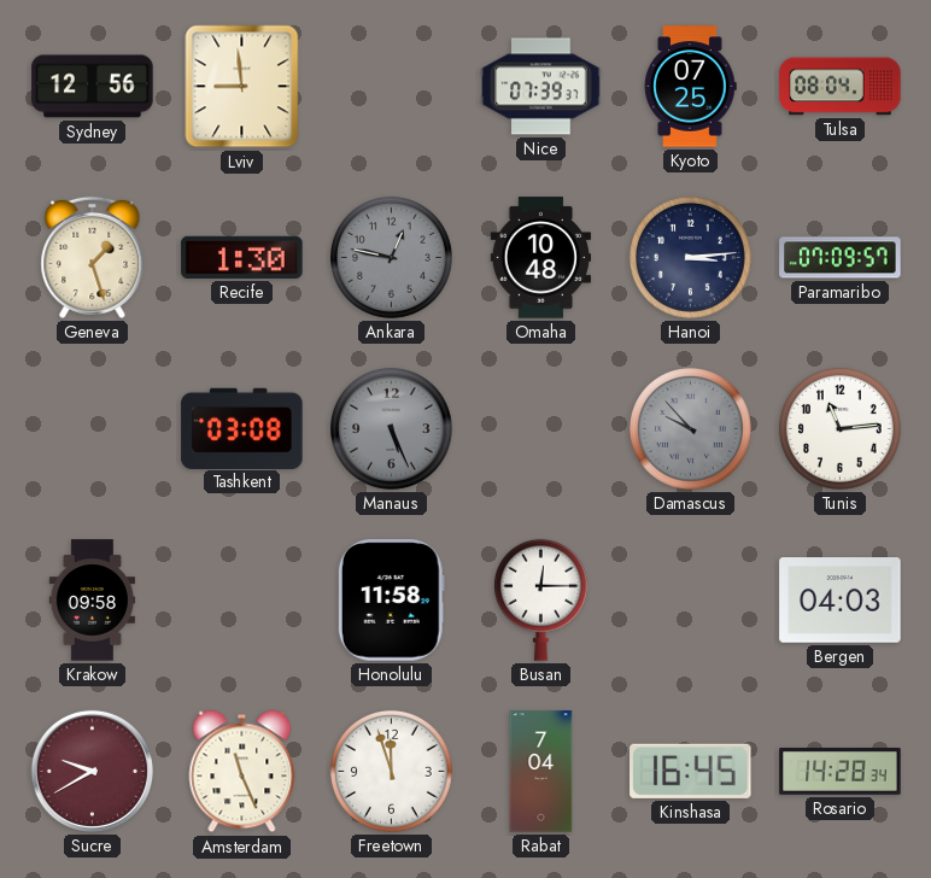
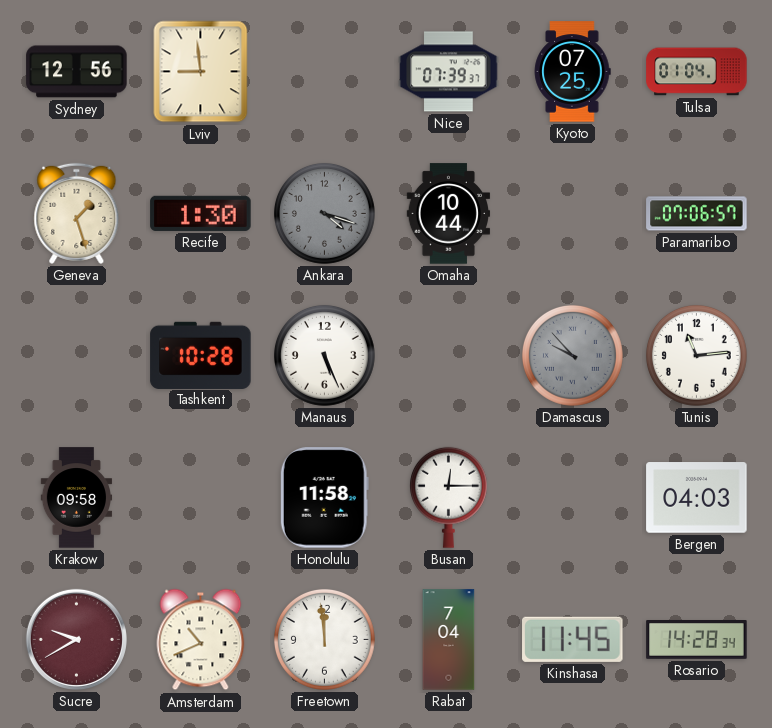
Tulsa: 08:04 -> 01:04
Ankara: 12:47 -> 4:18
Omaha: 10:48 -> 10:44
Hanoi: 3:14 -> none
Paramaribo: 07:09 -> 07:06
Tashkent: 03:08 -> 10:28
Manaus dial: grey -> white
Amsterdam: 11:26 -> 10:41
Freetown: 11:57 -> 11:59
Kinshasa: 16:45 -> 11:45
